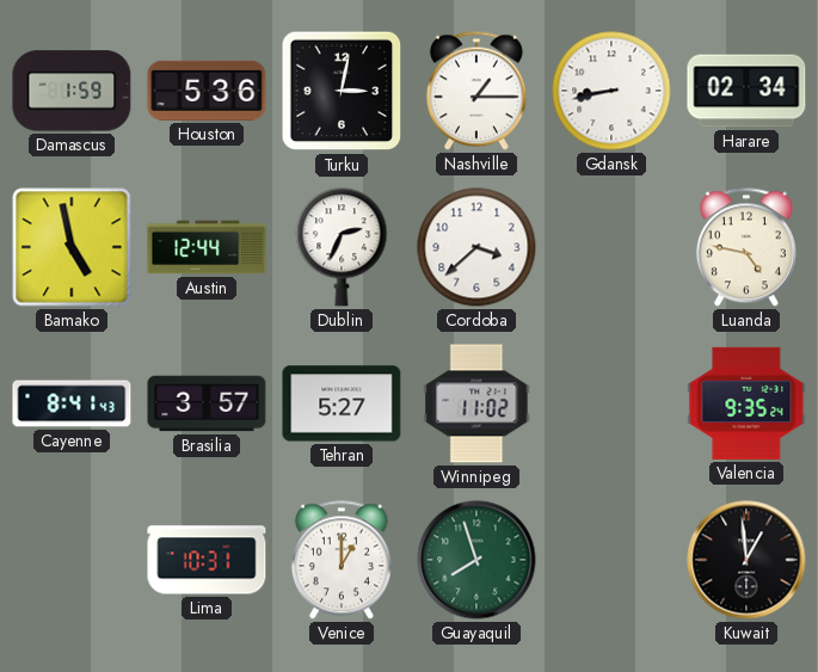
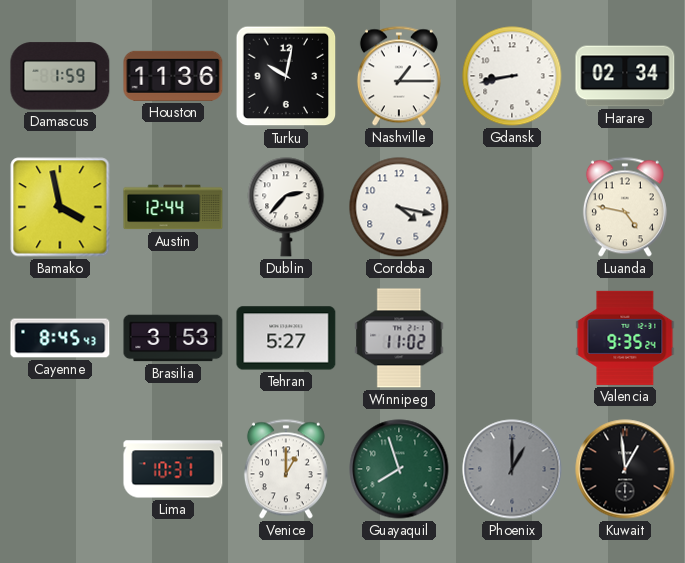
Houston: 5:36 -> 11:36
Turku: 3:02 -> 10:02
Bamako: 4:58 -> 3:58
Dublin: 2:34 -> 2:37
Cordoba: 3:38 -> 4:17
Cayenne: 8:41 -> 8:45
Brasilia: 3:57 -> 3:53
Phoenix: none -> 1:00
